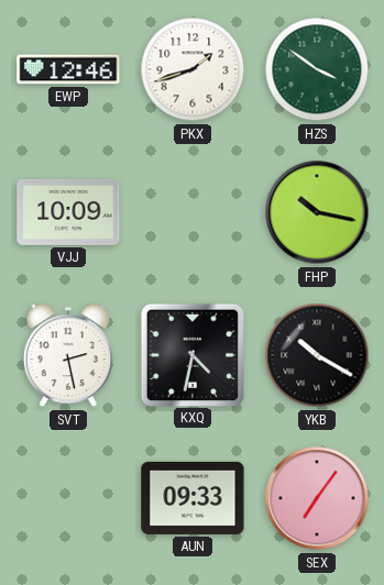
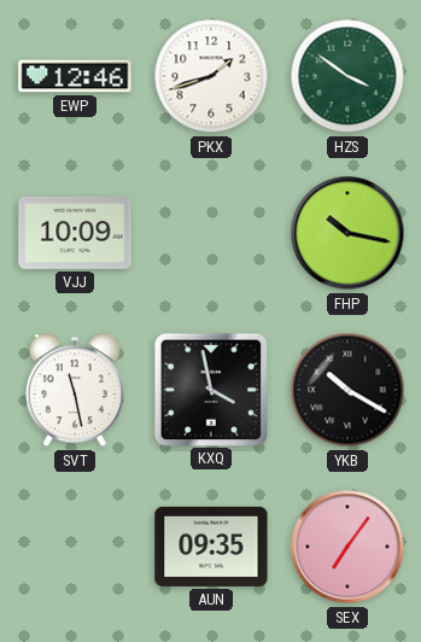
SVT: 2:28 -> 11:28
KXQ: 4:32 -> 3:58
AUN: 09:33 -> 09:35
